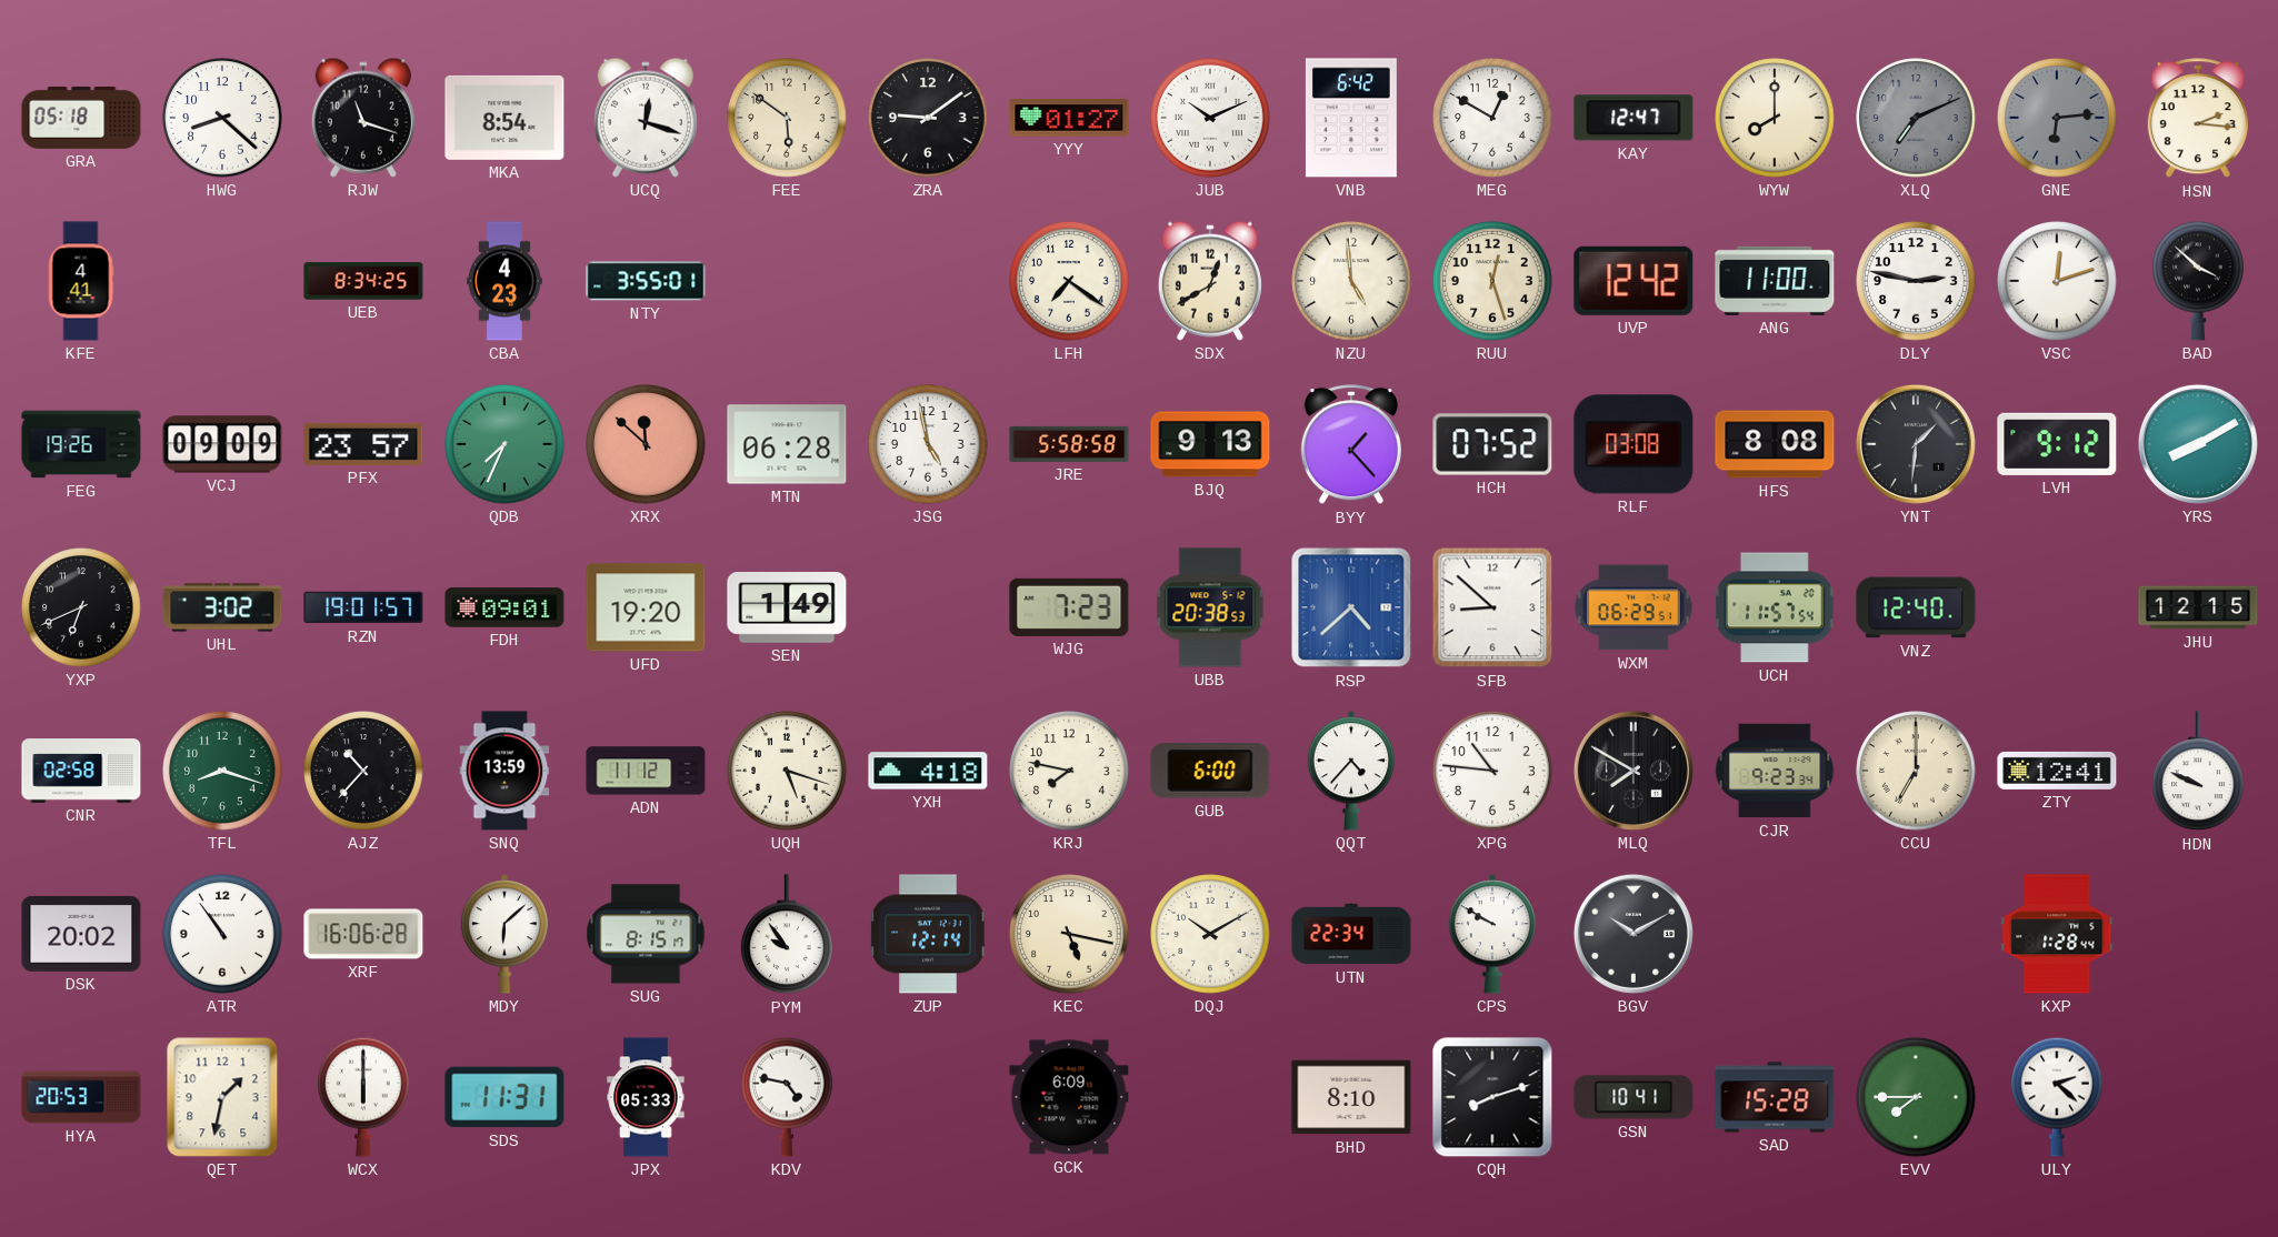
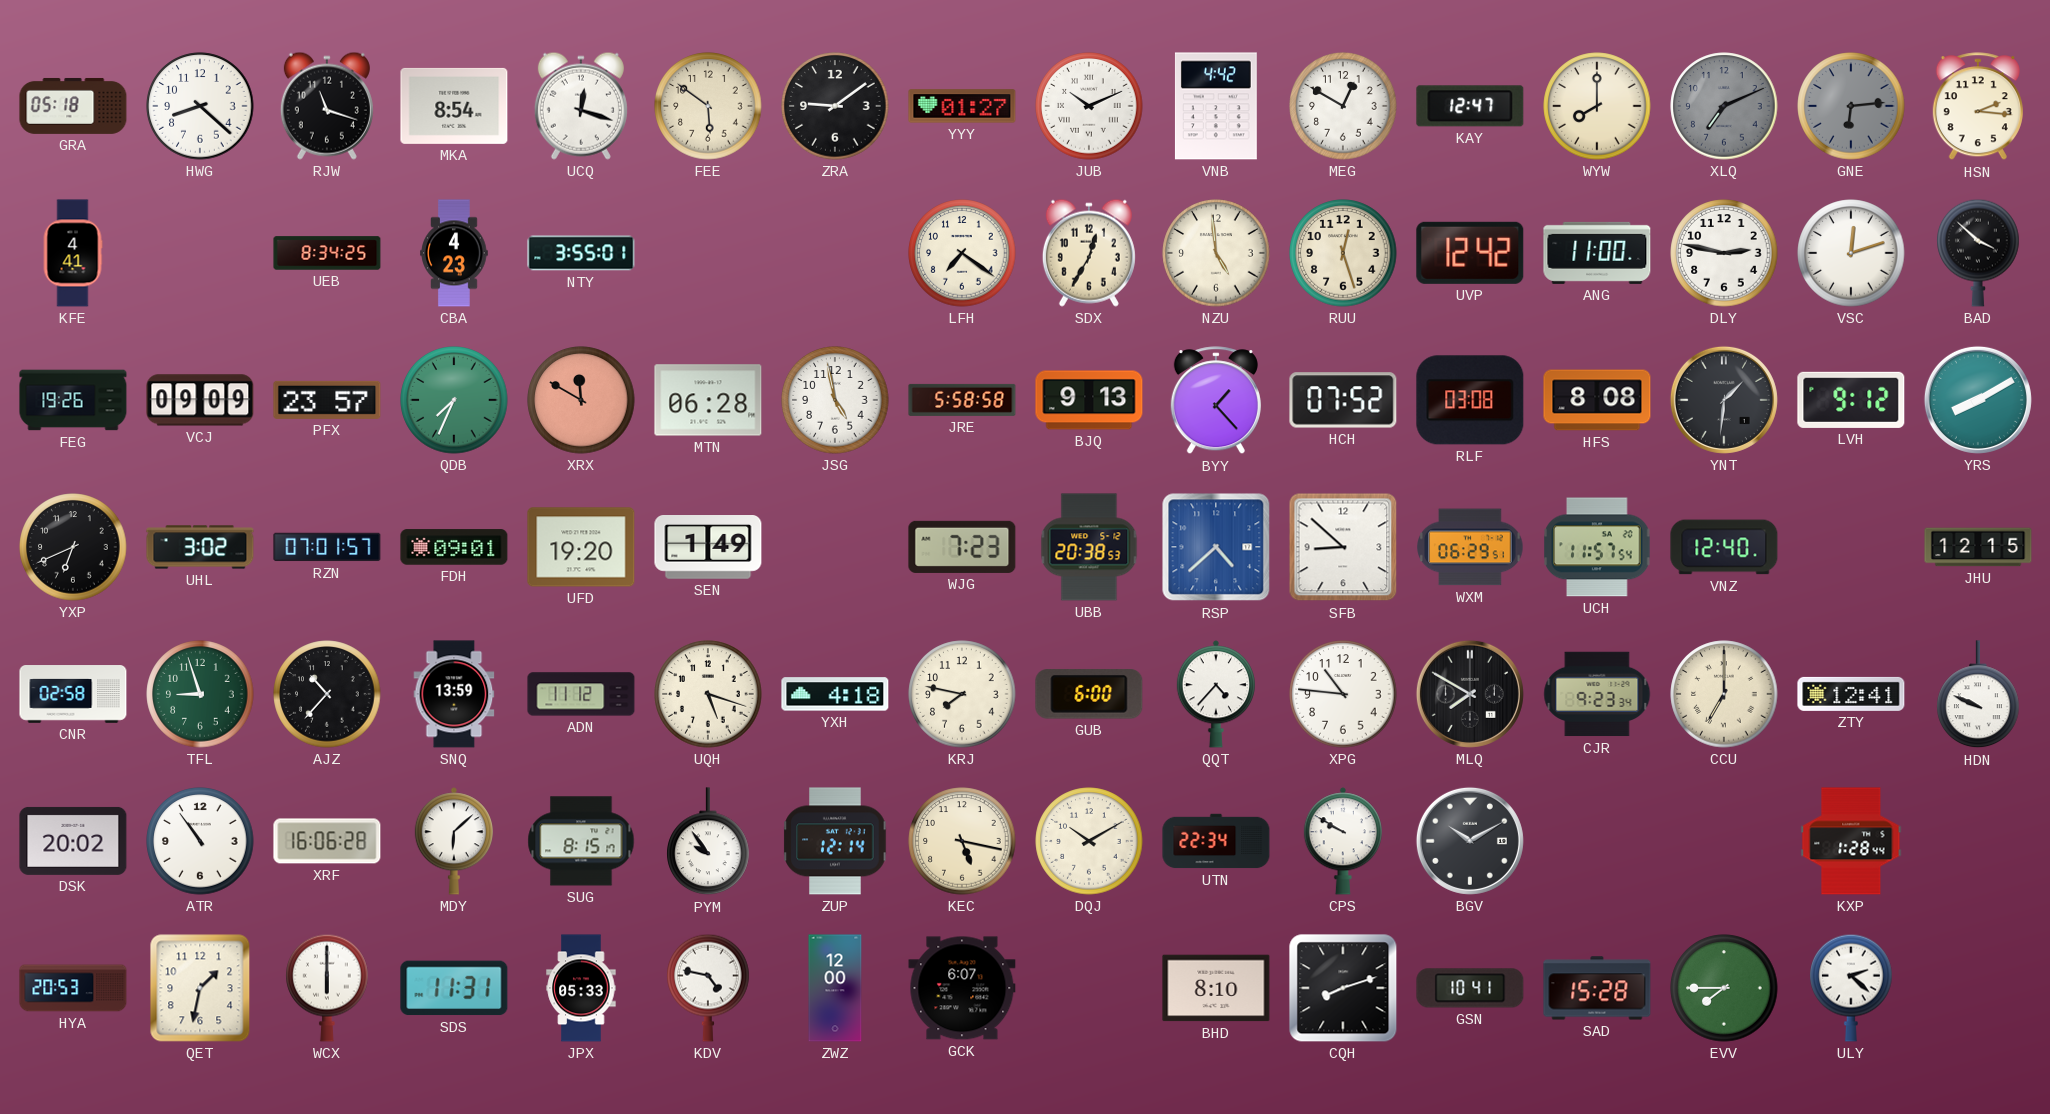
VNB: 6:42 -> 4:42
SDX: 12:40 -> 12:35
XRX: 11:52 -> 11:50
RZN: 19:01 -> 07:01
TFL: 8:18 -> 8:57
ZWZ: none -> 12:00
GCK: 6:09 -> 6:07
